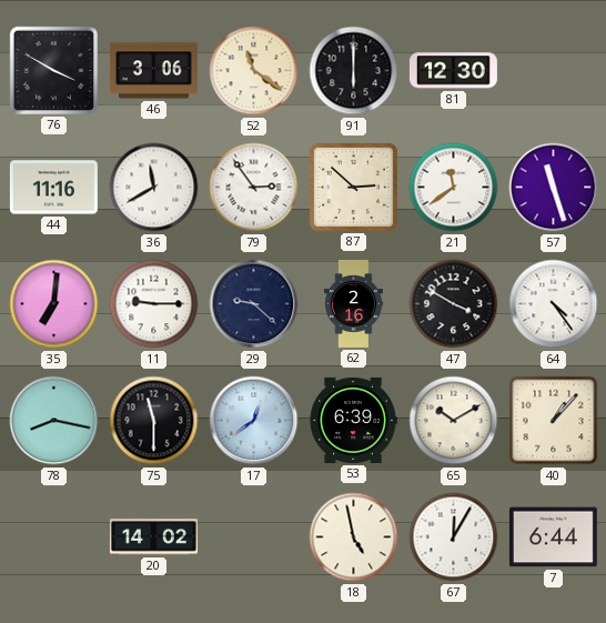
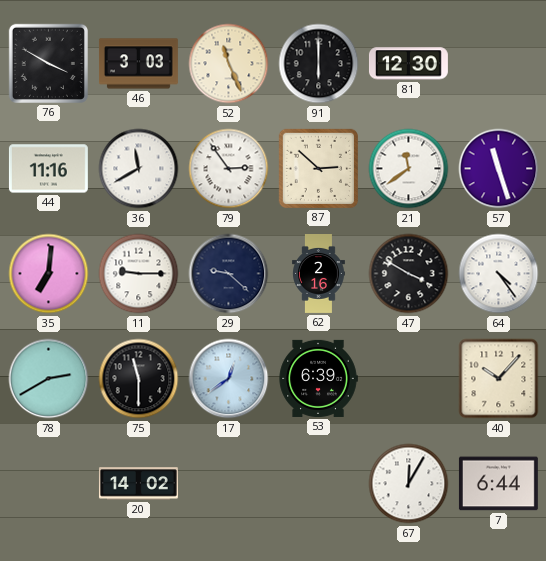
46: 3:06 -> 3:03
52: 11:21 -> 11:26
78: 8:17 -> 2:40
65: 10:10 -> none
40: 1:07 -> 10:07
18: 4:58 -> none
